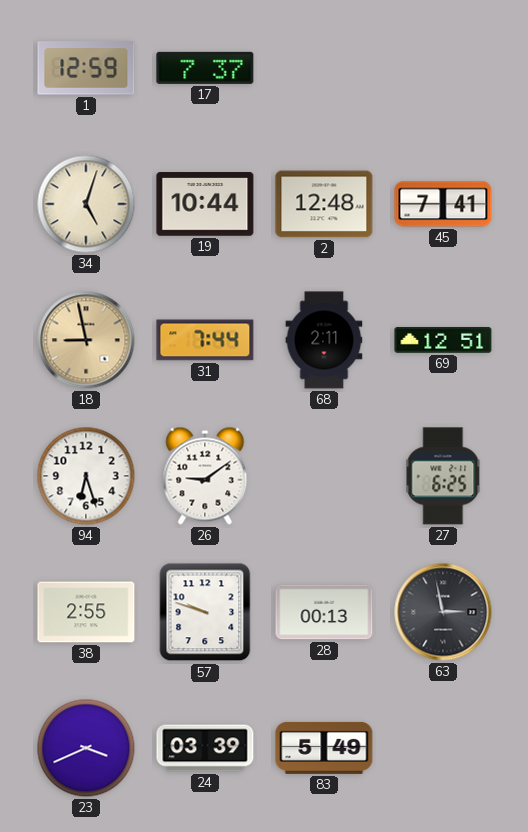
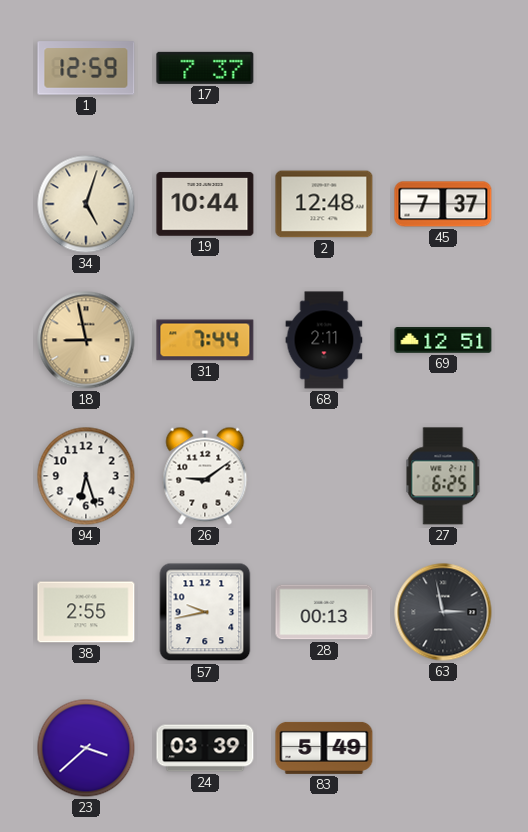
45: 7:41 -> 7:37
57: 9:48 -> 9:43
23: 3:41 -> 3:38
